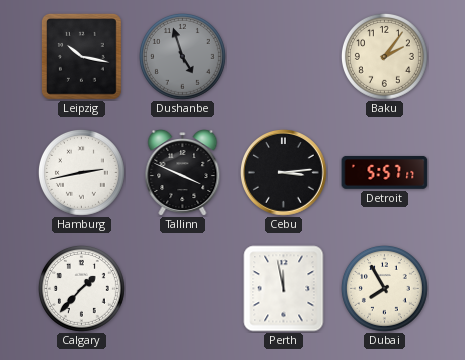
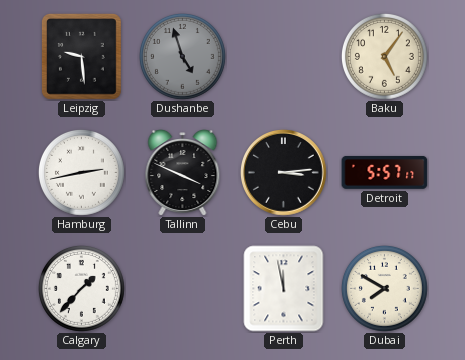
Leipzig: 10:17 -> 9:29
Baku: 2:06 -> 5:06
Dubai: 7:55 -> 7:50
